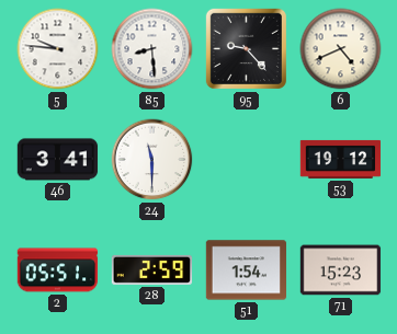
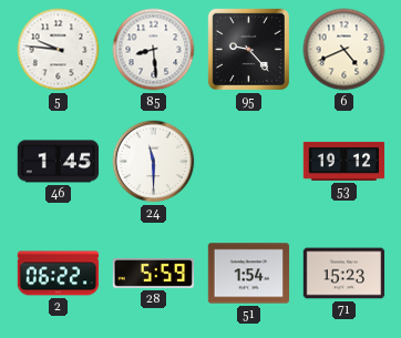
46: 3:41 -> 1:45
2: 05:51 -> 06:22
28: 2:59 -> 5:59
